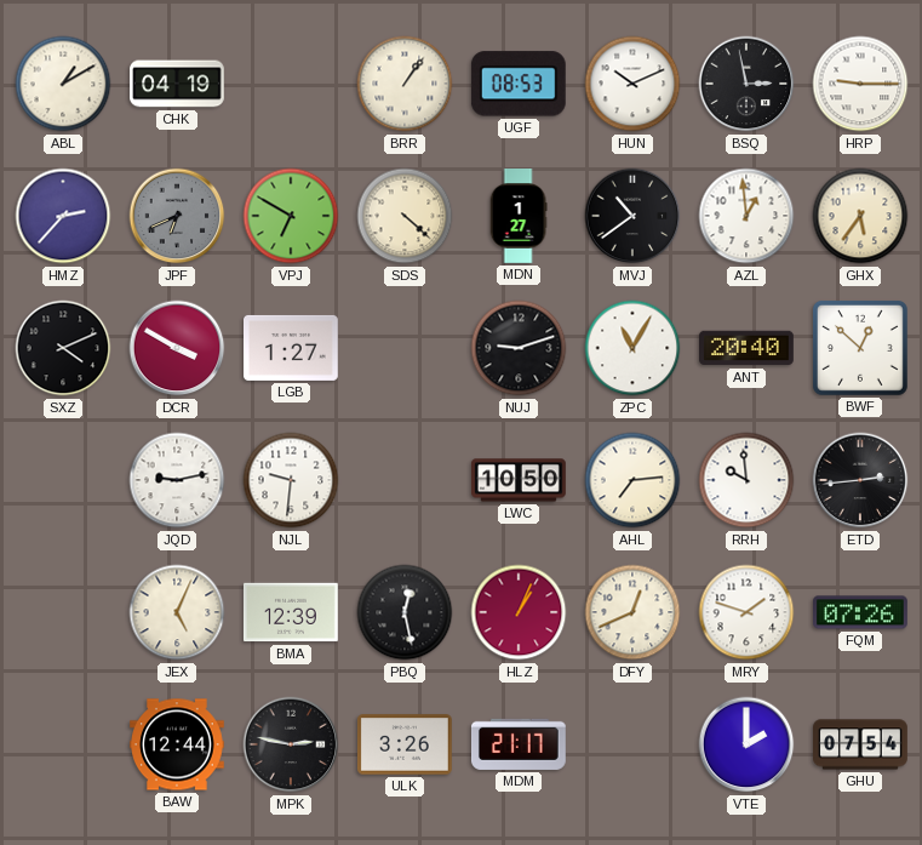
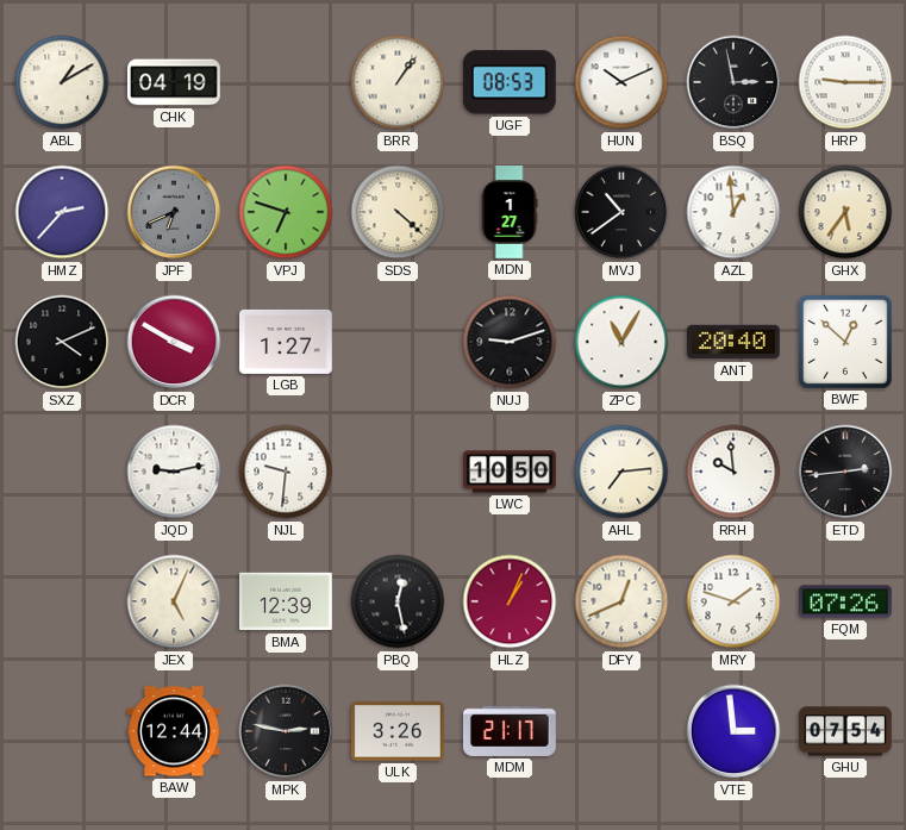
VPJ: 6:50 -> 6:48
VTE: 2:00 -> 2:59
